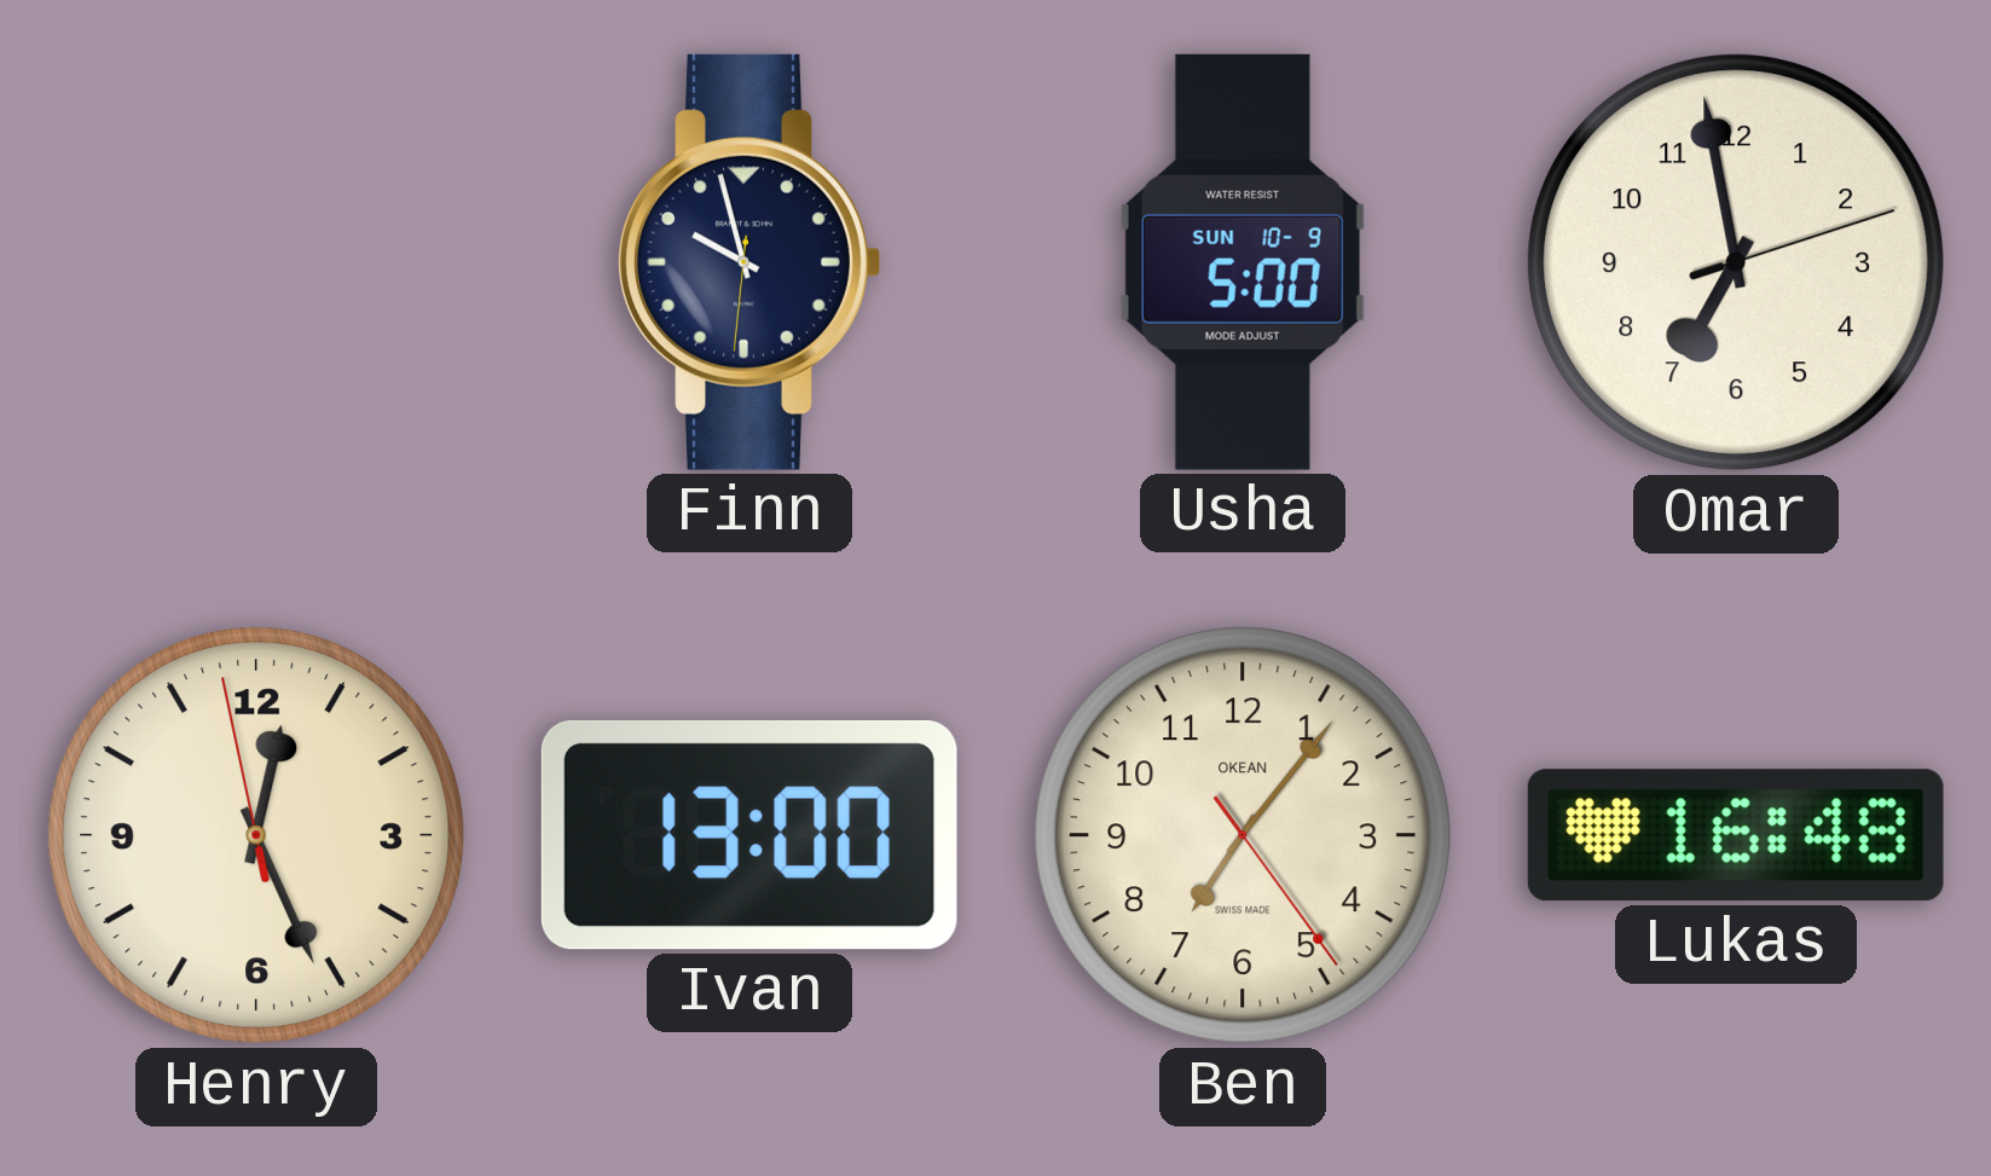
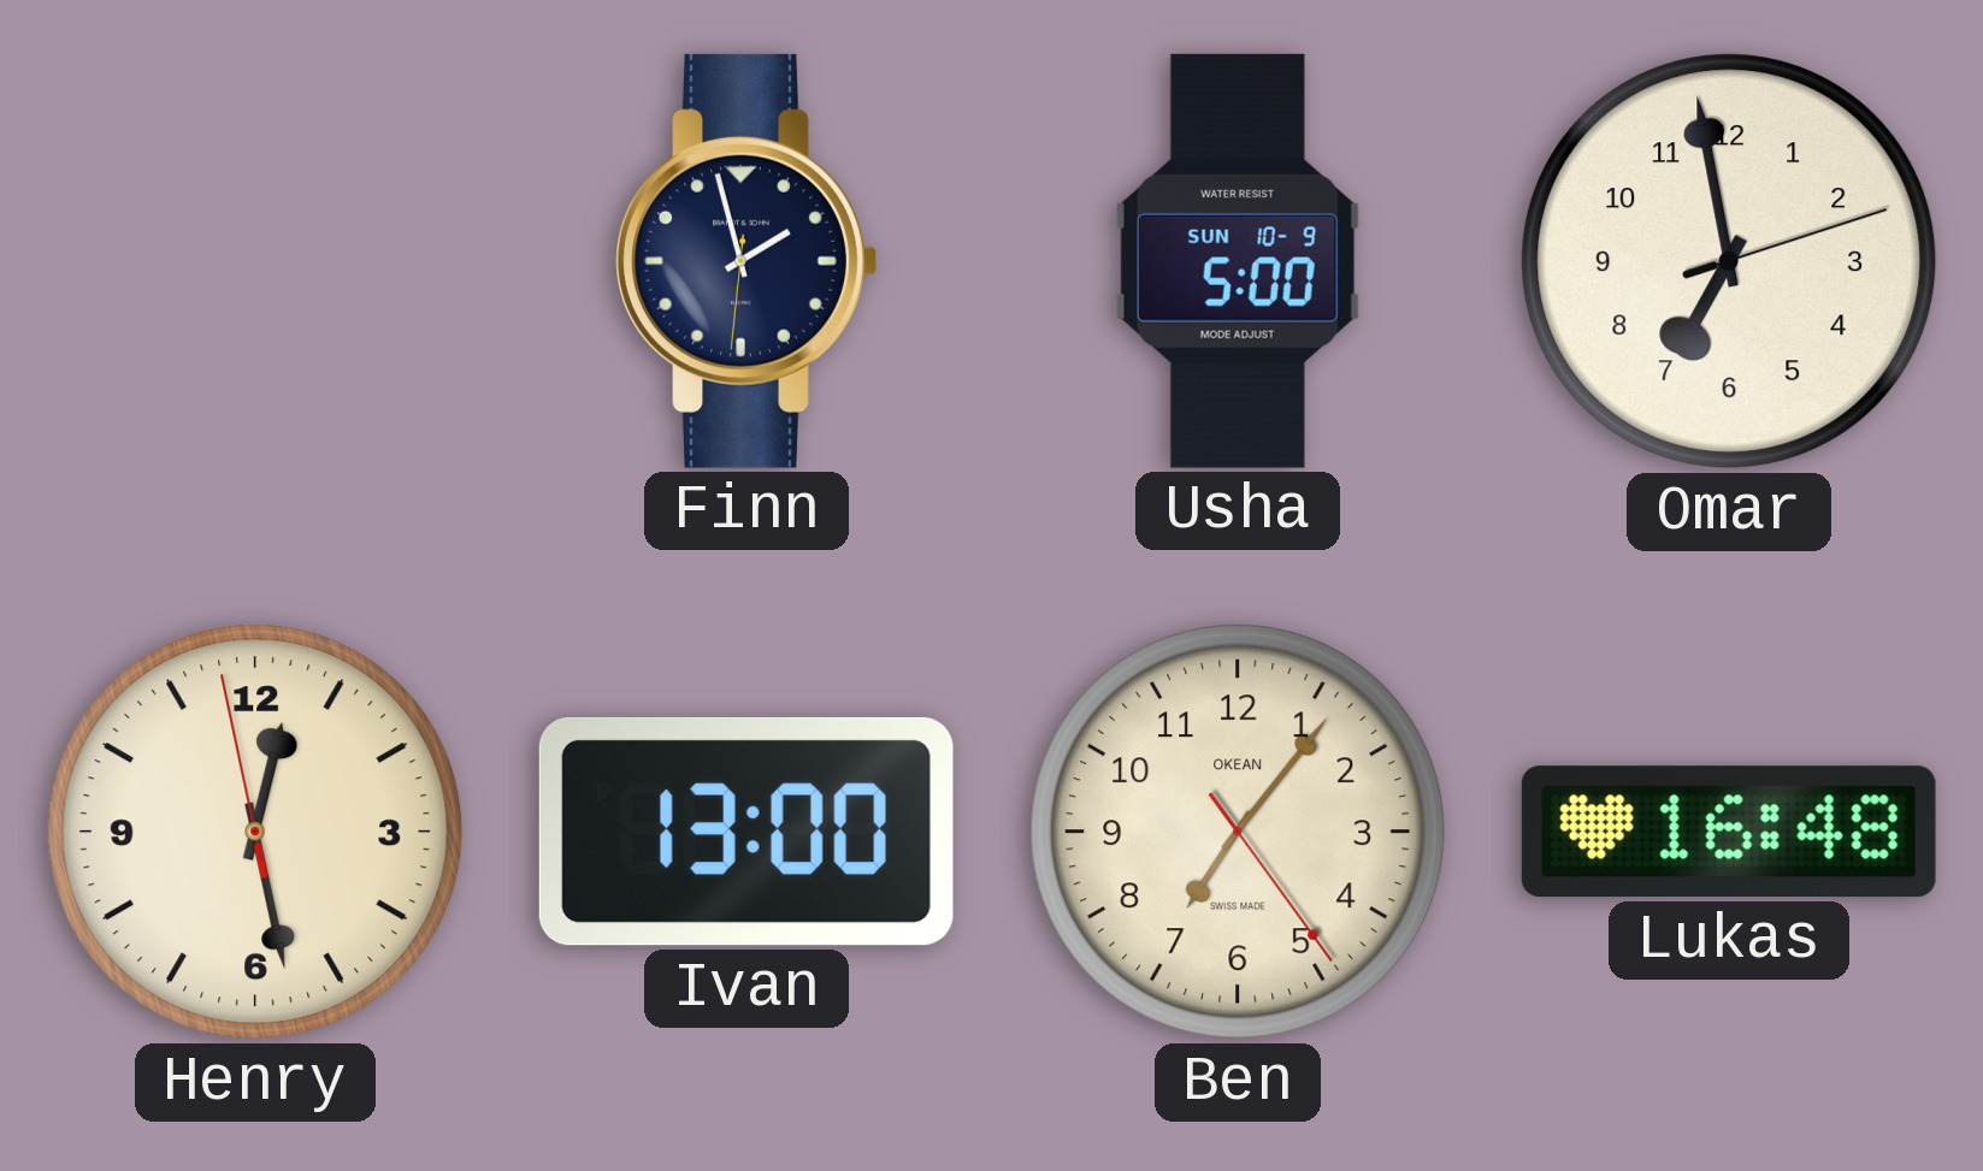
Finn: 9:57 -> 1:57
Henry: 12:25 -> 12:27
